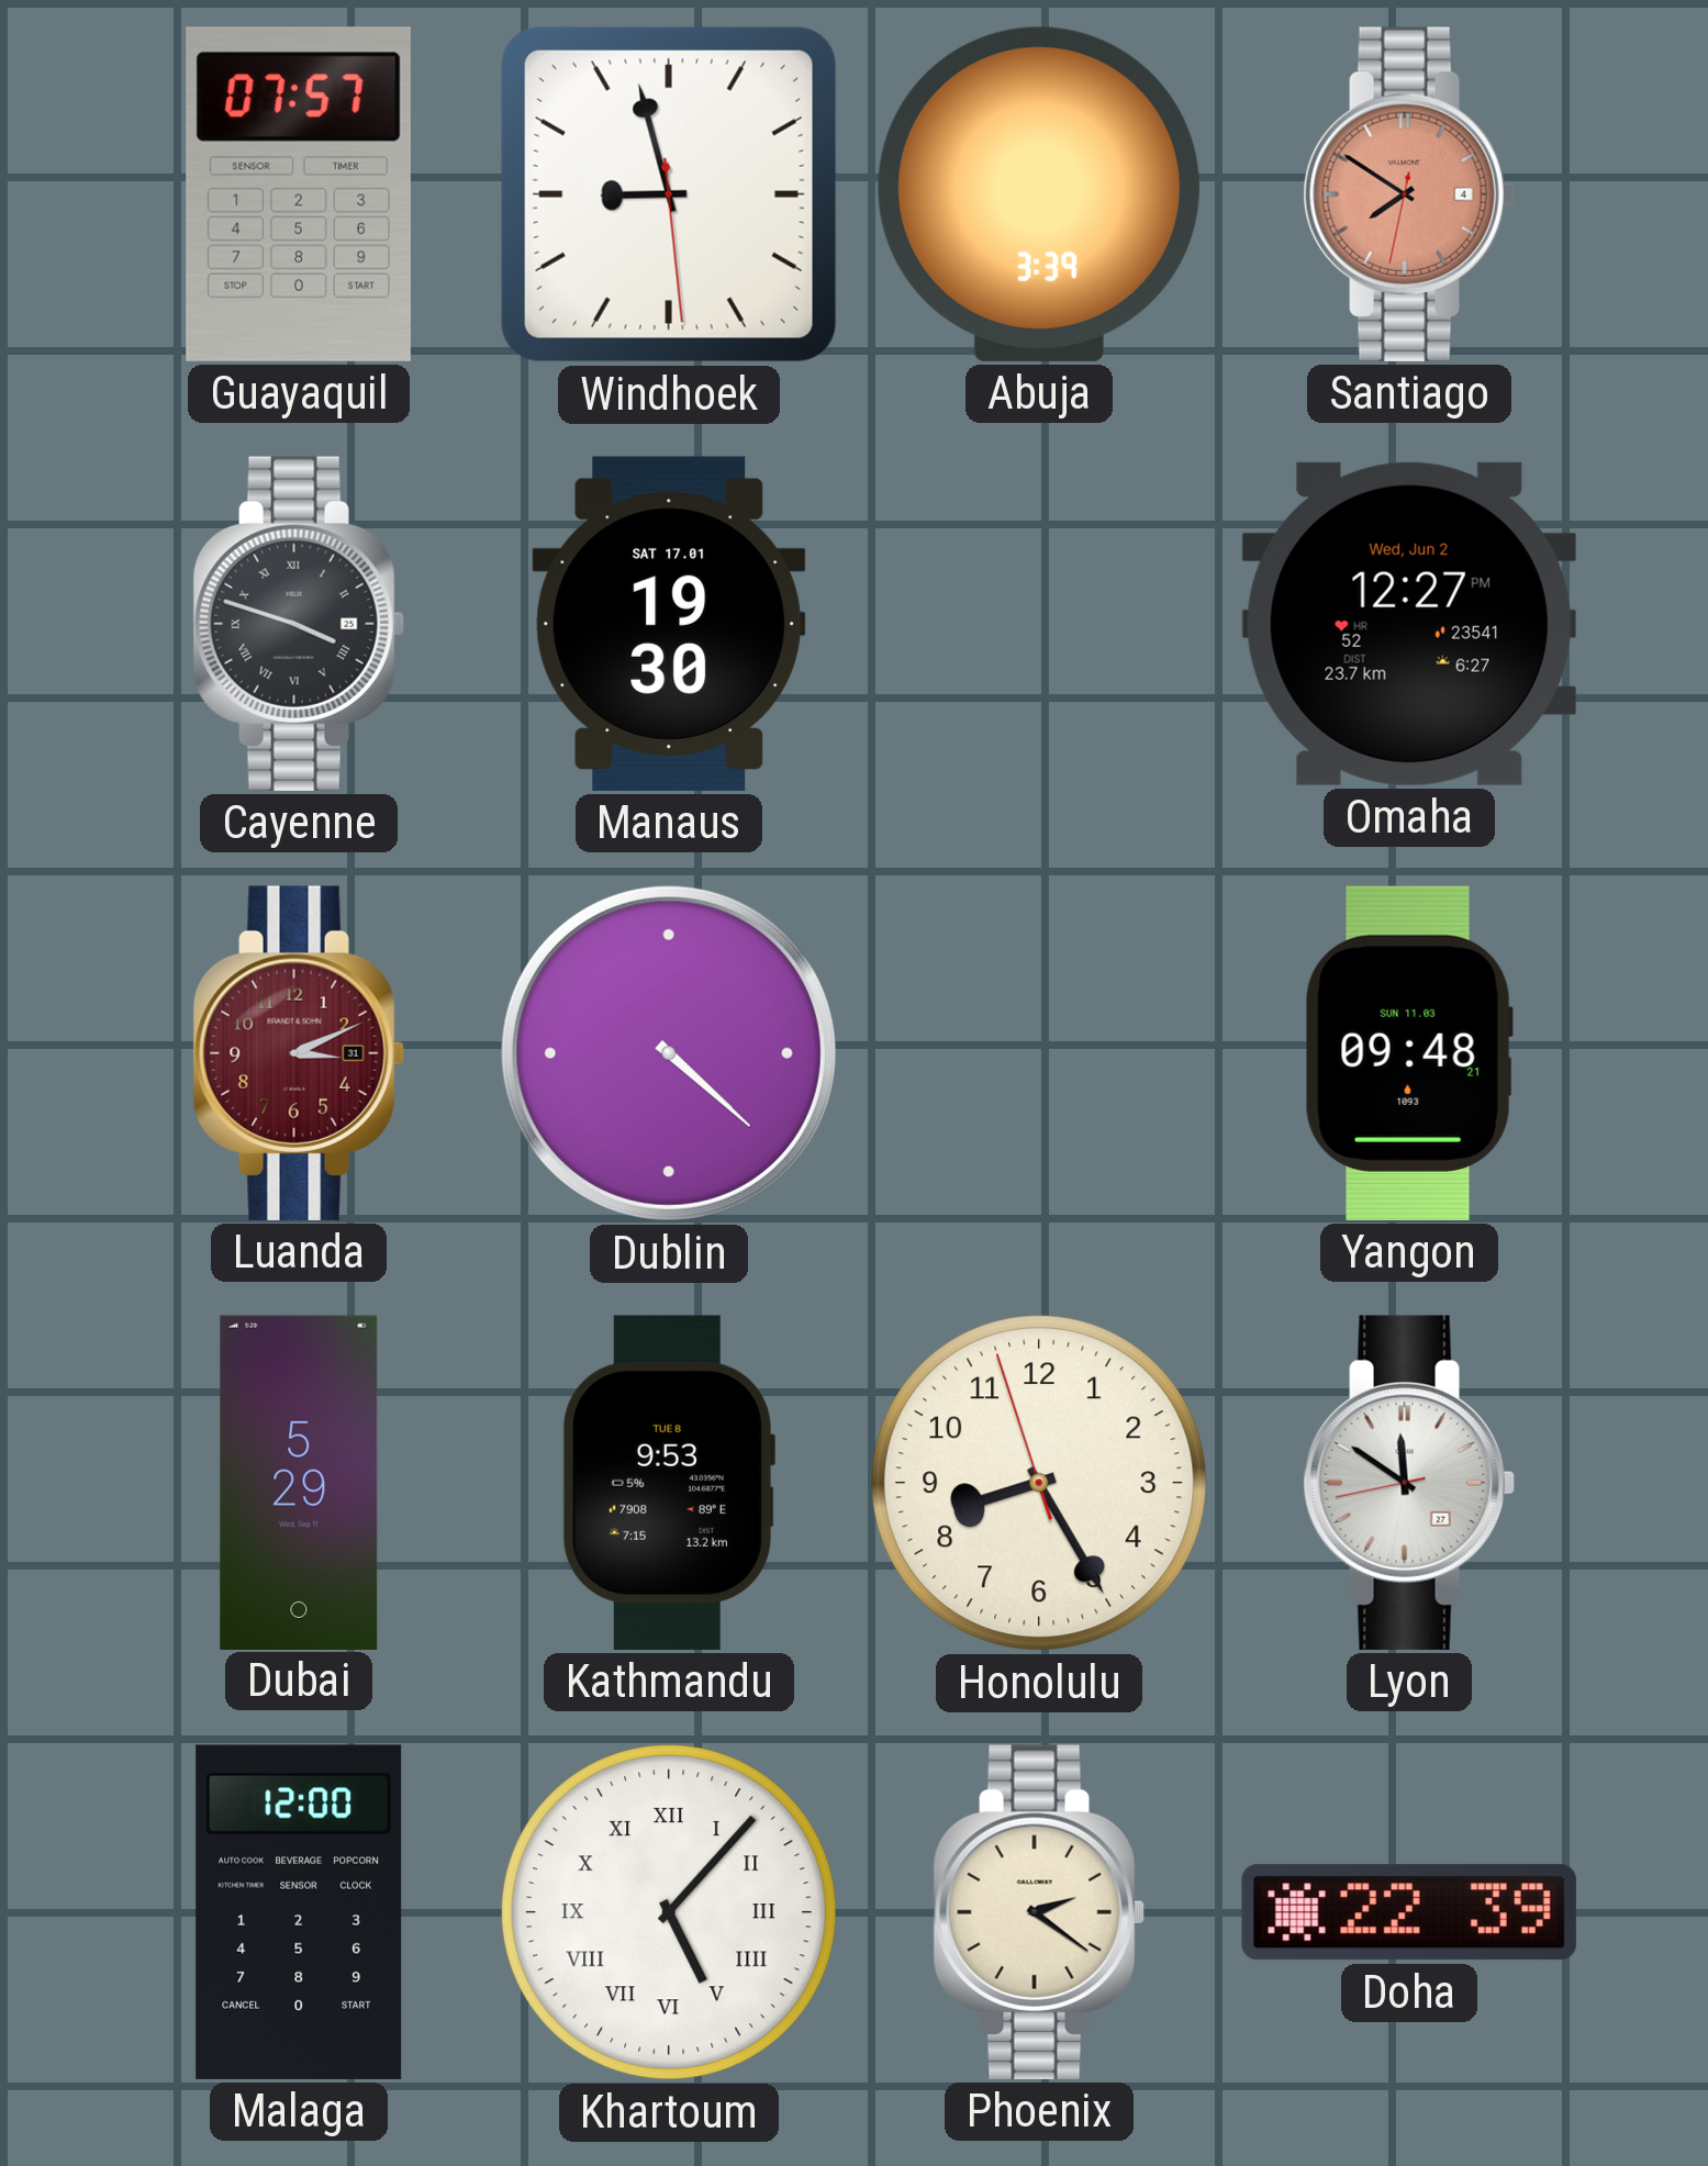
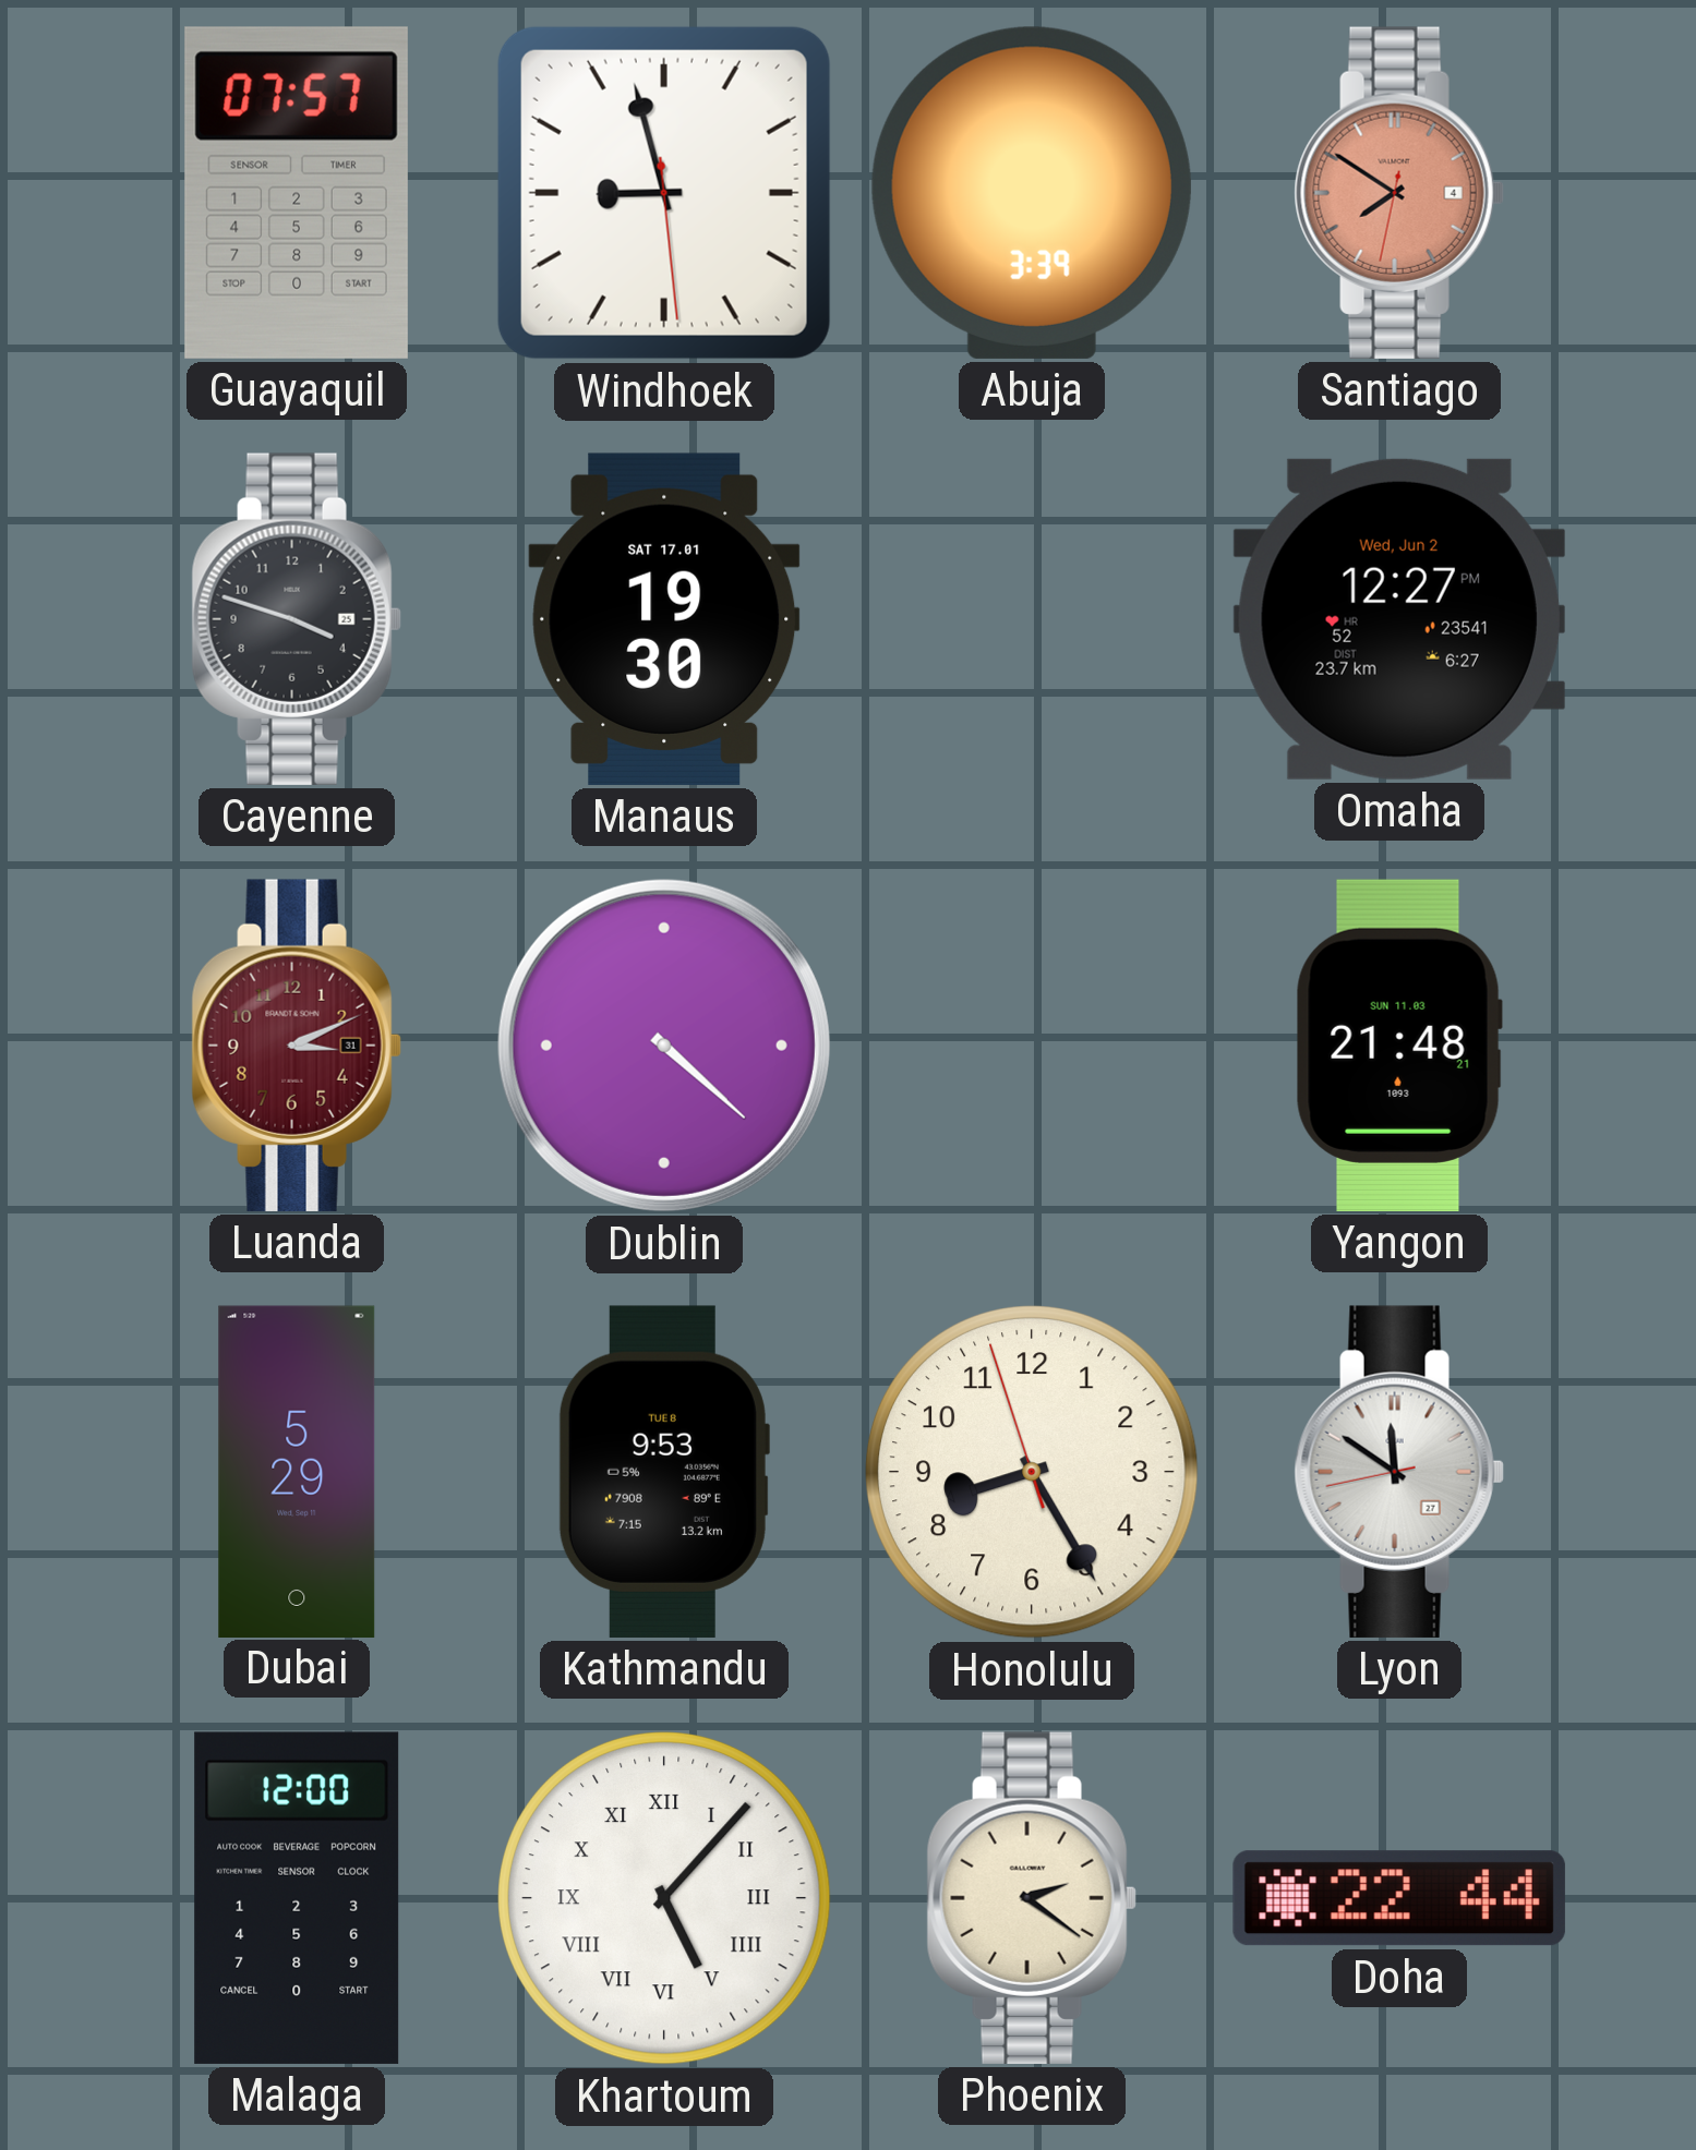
Cayenne numerals: Roman -> Arabic
Yangon: 09:48 -> 21:48
Doha: 22:39 -> 22:44
